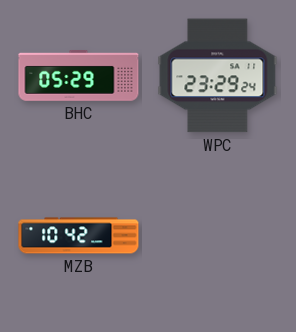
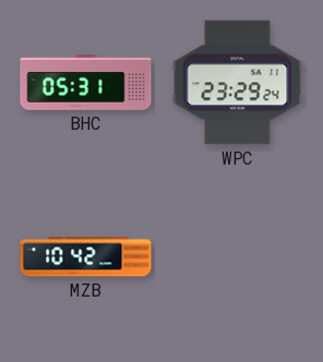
BHC: 05:29 -> 05:31
